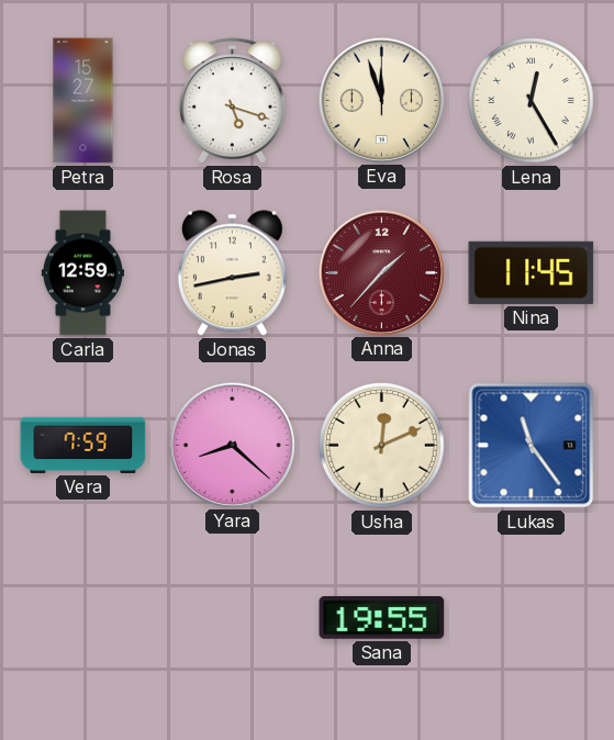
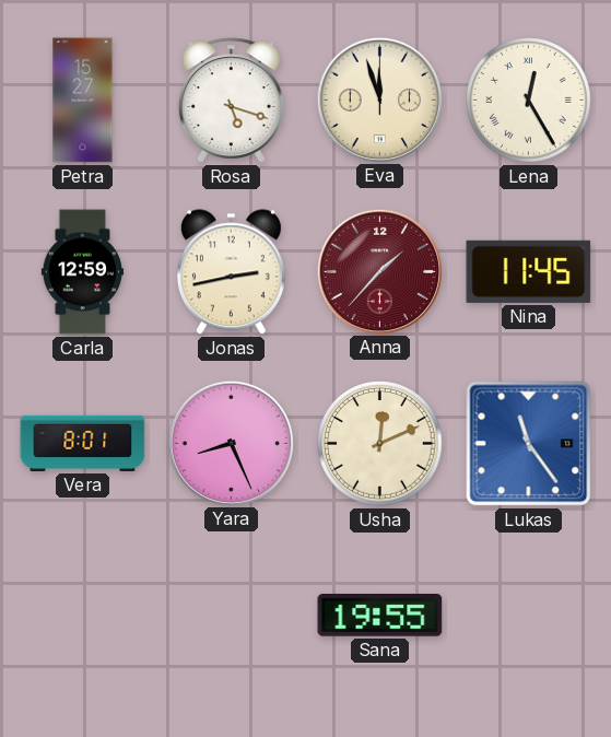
Vera: 7:59 -> 8:01
Yara: 8:22 -> 8:26
